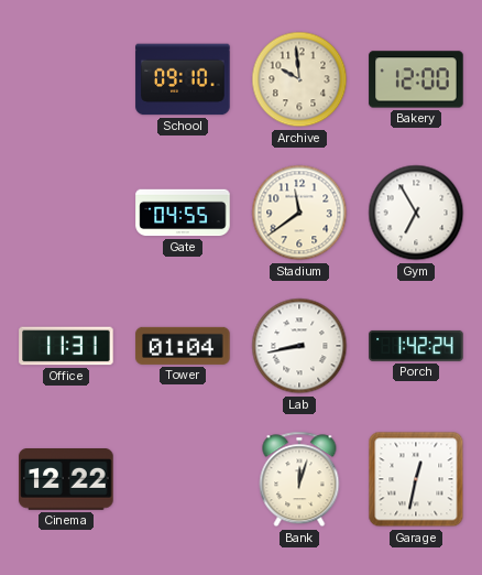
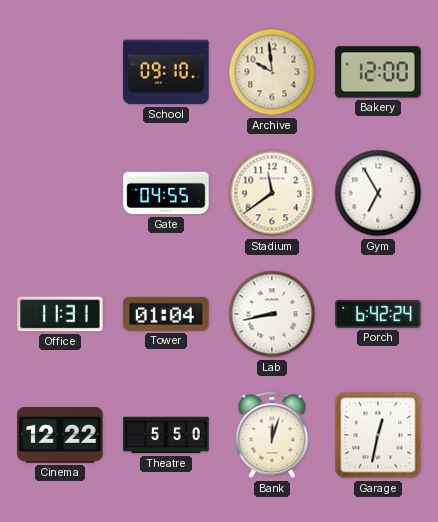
Porch: 1:42 -> 6:42
Theatre: none -> 5:50
